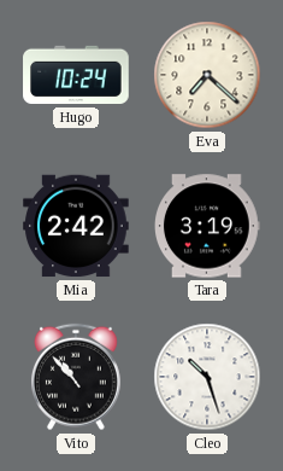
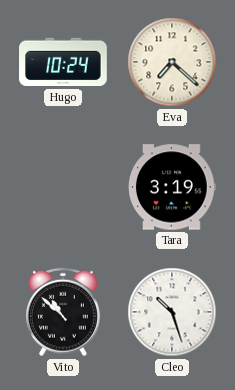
Mia: 2:42 -> none
Vito: 10:53 -> 10:52
